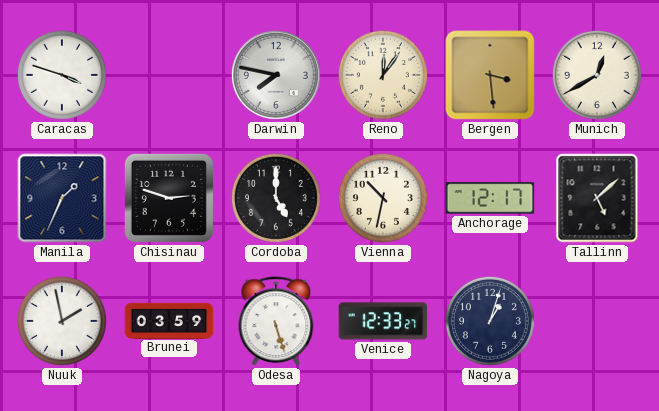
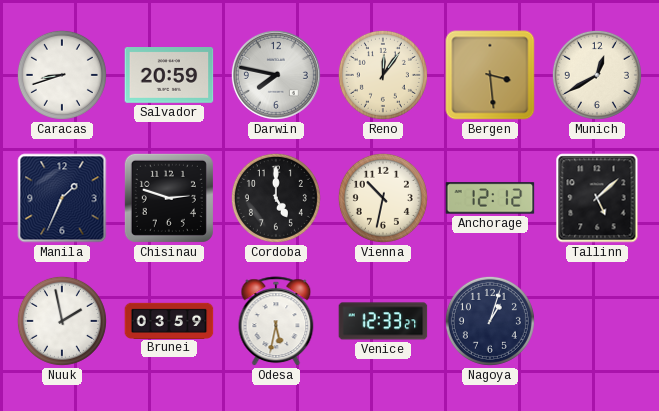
Caracas: 3:48 -> 8:42
Salvador: none -> 20:59
Anchorage: 12:17 -> 12:12
Odesa: 5:27 -> 5:32
